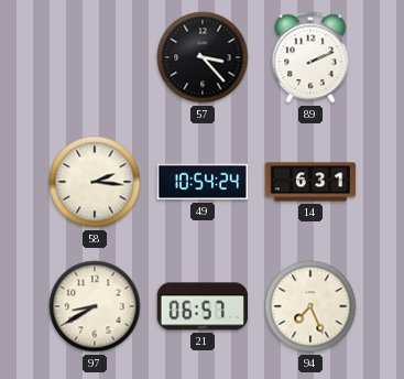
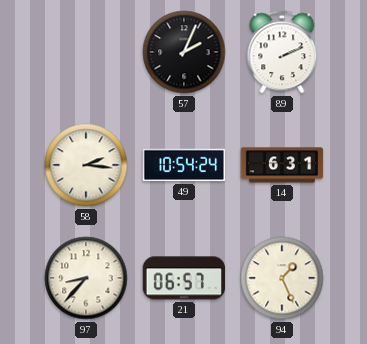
57: 3:23 -> 2:04
97: 8:40 -> 8:37
94: 7:26 -> 1:26
